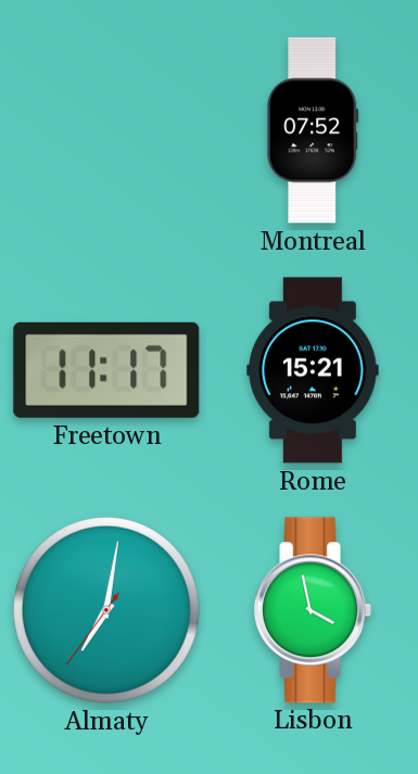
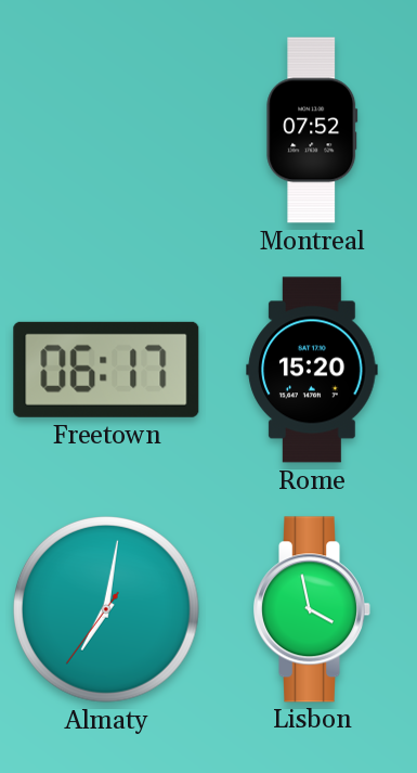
Freetown: 11:17 -> 06:17
Rome: 15:21 -> 15:20
